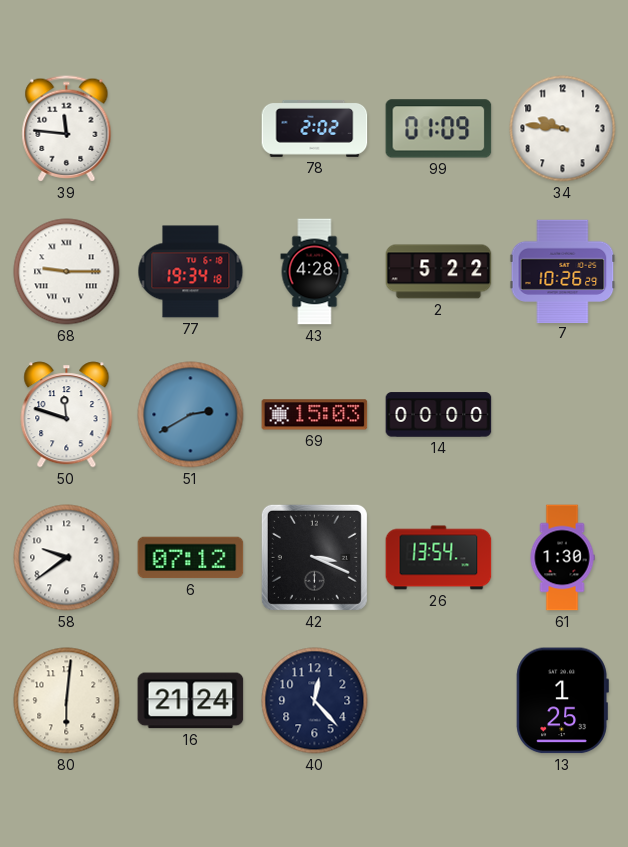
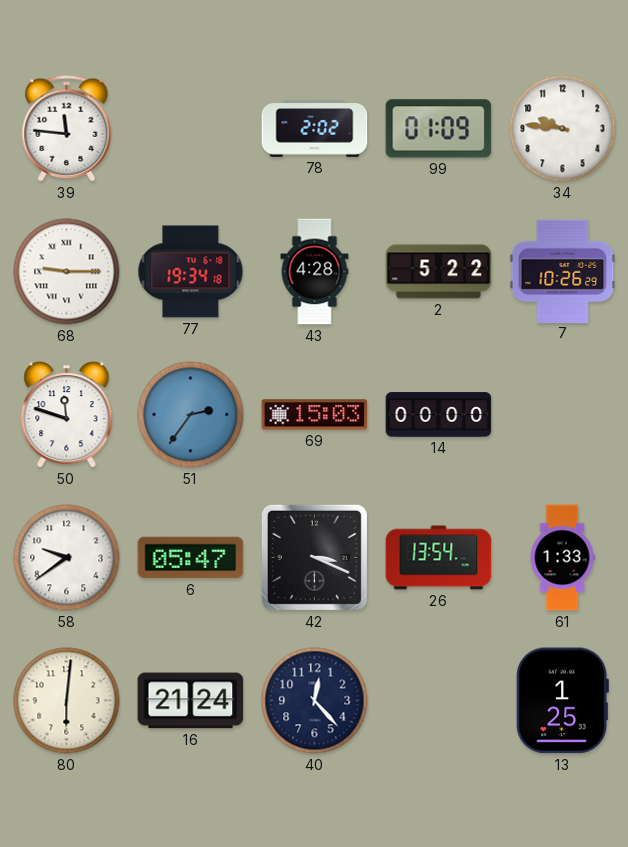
51: 2:40 -> 2:36
6: 07:12 -> 05:47
61: 1:30 -> 1:33
